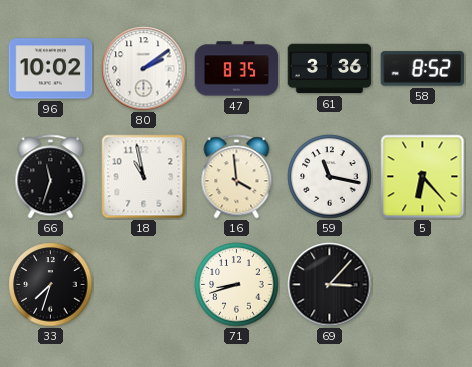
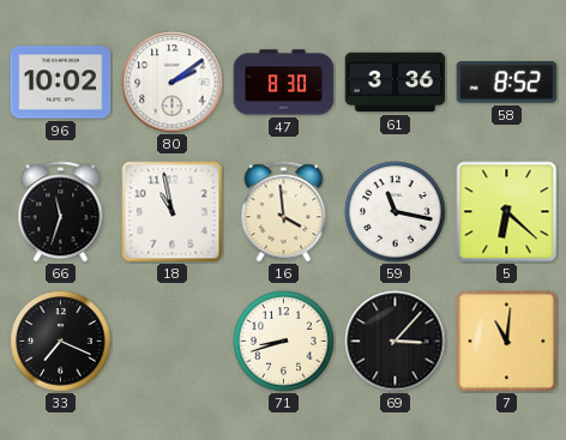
47: 8:35 -> 8:30
5: 6:23 -> 6:22
33: 7:33 -> 7:19
7: none -> 11:01
